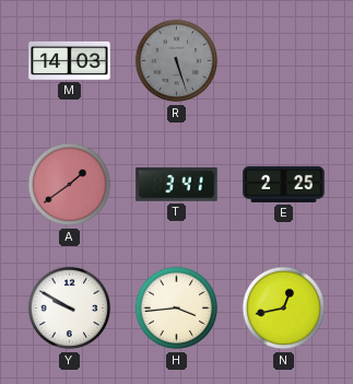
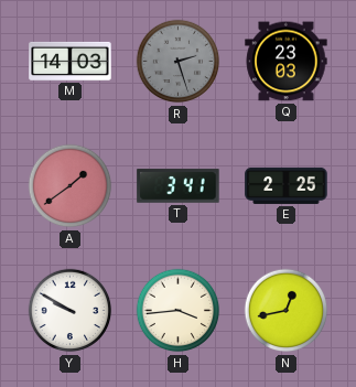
R: 5:27 -> 2:27
Q: none -> 23:03
